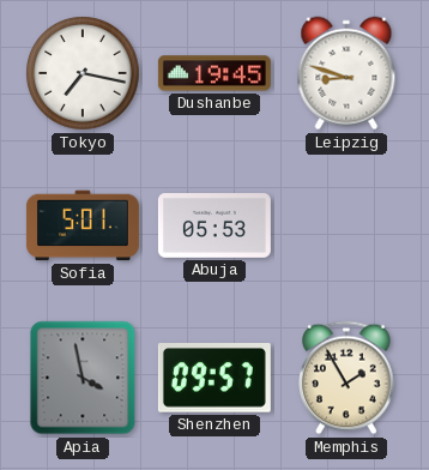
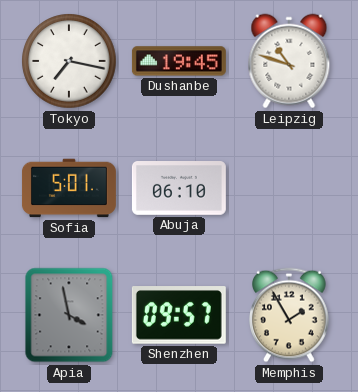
Leipzig: 8:48 -> 10:48
Abuja: 05:53 -> 06:10
